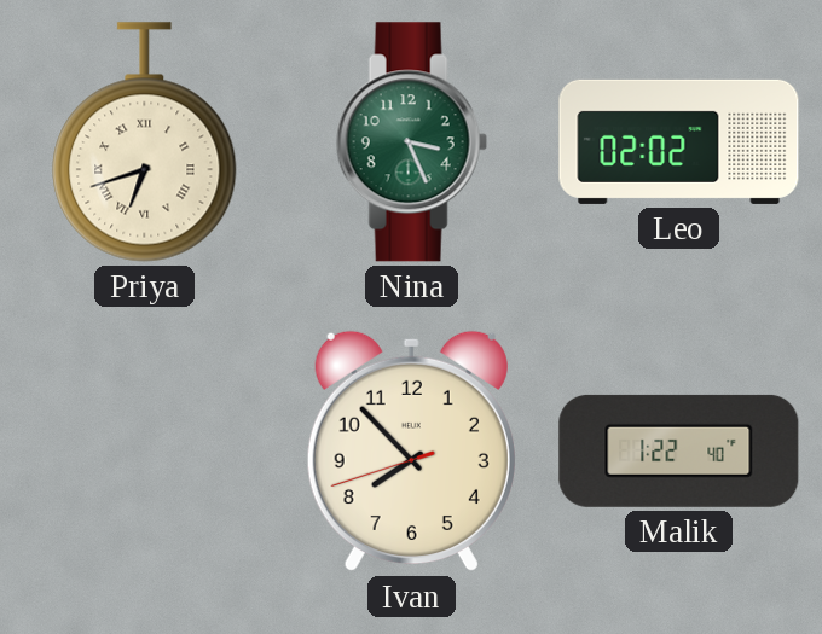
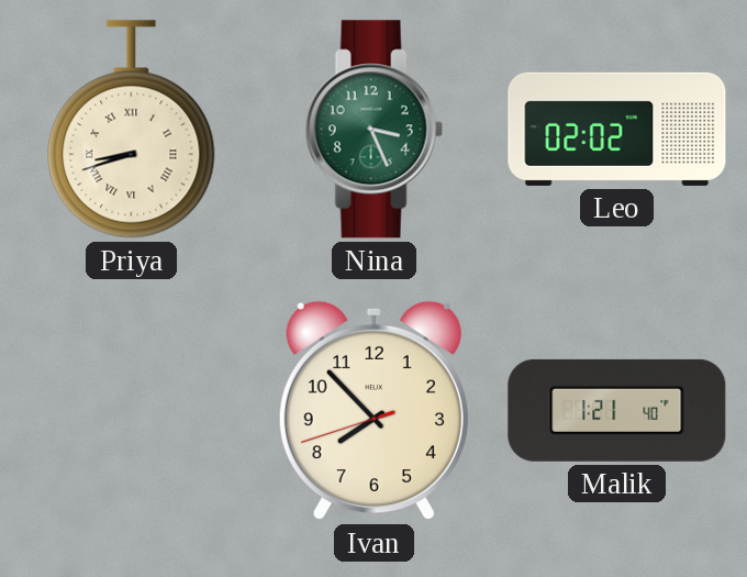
Priya: 6:42 -> 8:42
Malik: 1:22 -> 1:21
